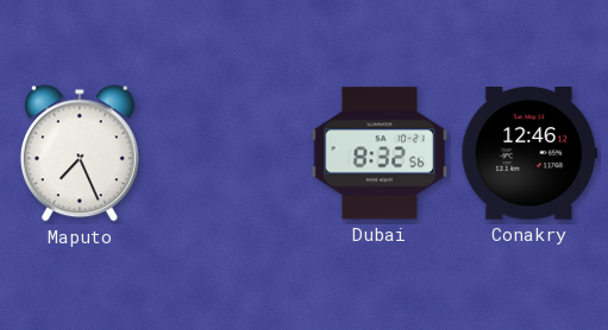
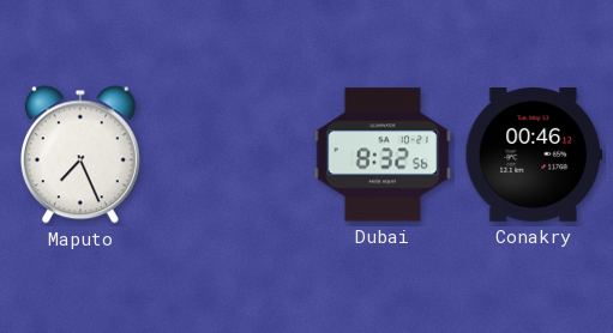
Conakry: 12:46 -> 00:46
